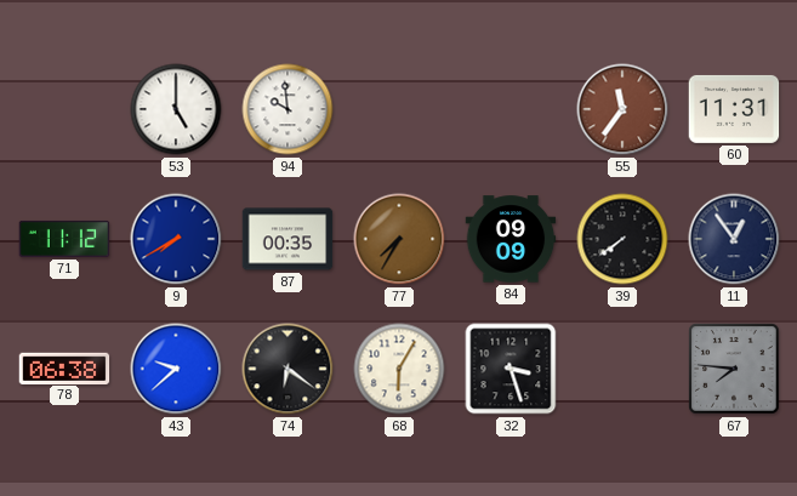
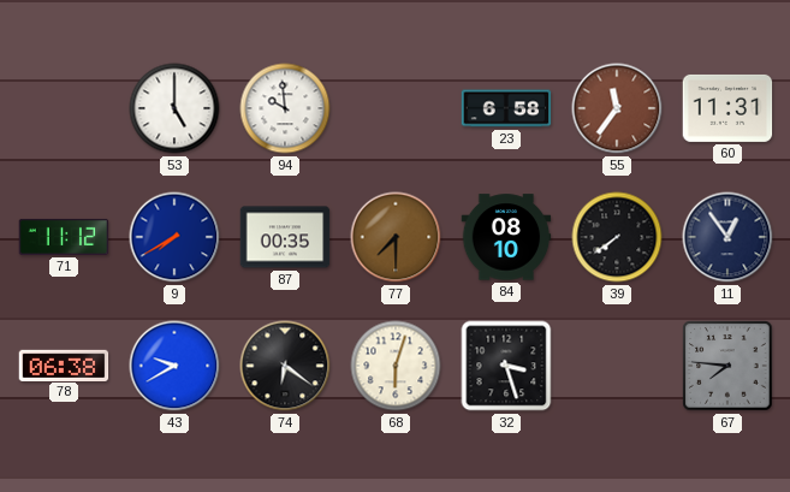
23: none -> 6:58
77: 7:35 -> 7:30
84: 09:09 -> 08:10
43: 9:38 -> 9:40
68: 6:05 -> 6:03
